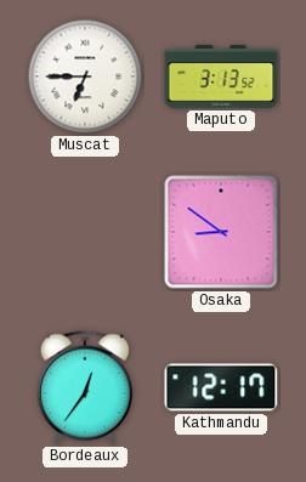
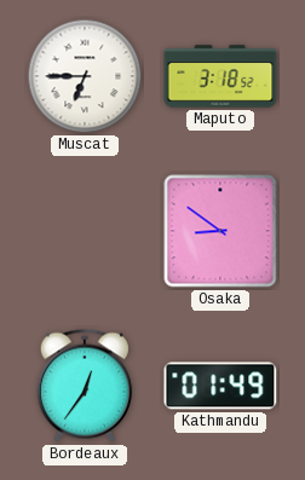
Maputo: 3:13 -> 3:18
Kathmandu: 12:17 -> 01:49
